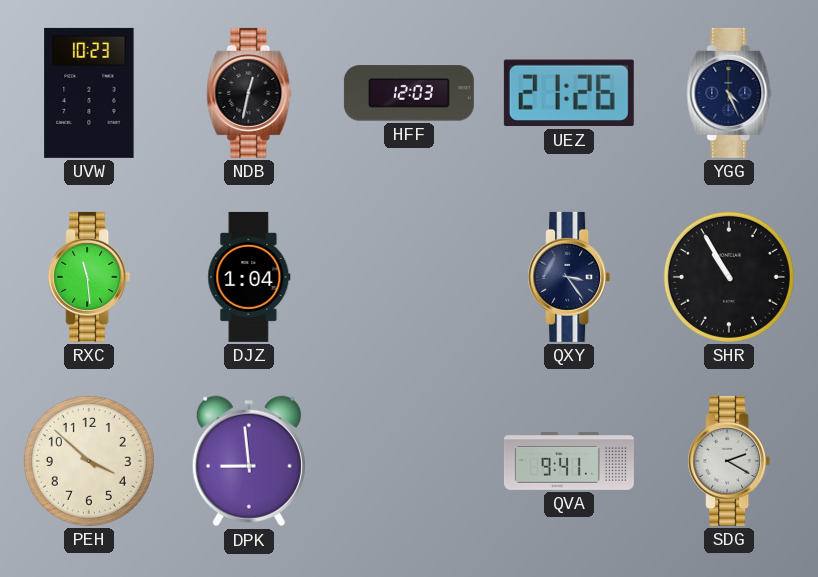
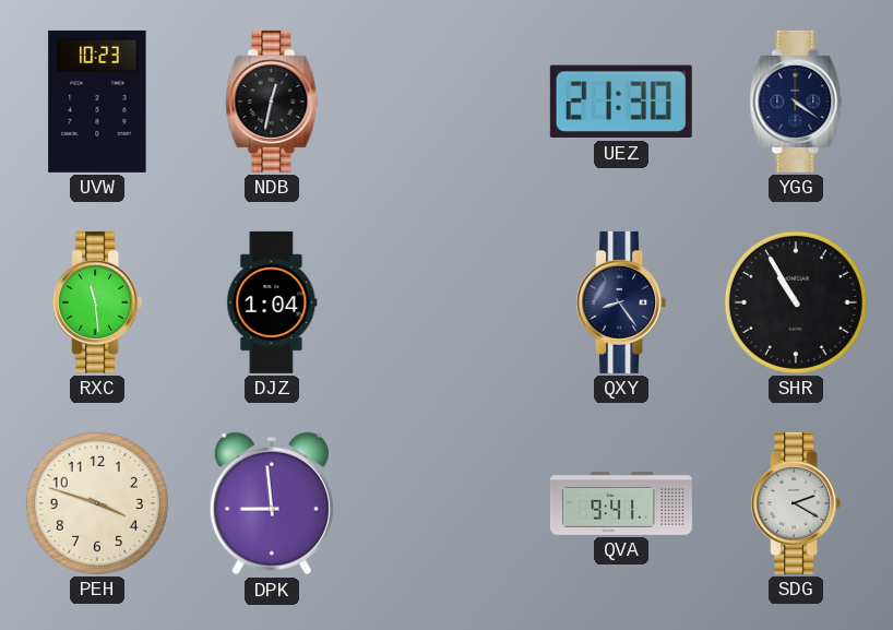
HFF: 12:03 -> none
UEZ: 21:26 -> 21:30
YGG: 4:26 -> 4:21
QXY: 3:24 -> 8:24
PEH: 3:52 -> 3:48
